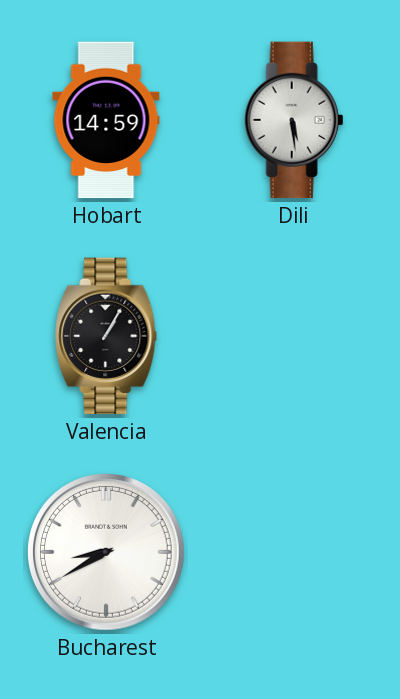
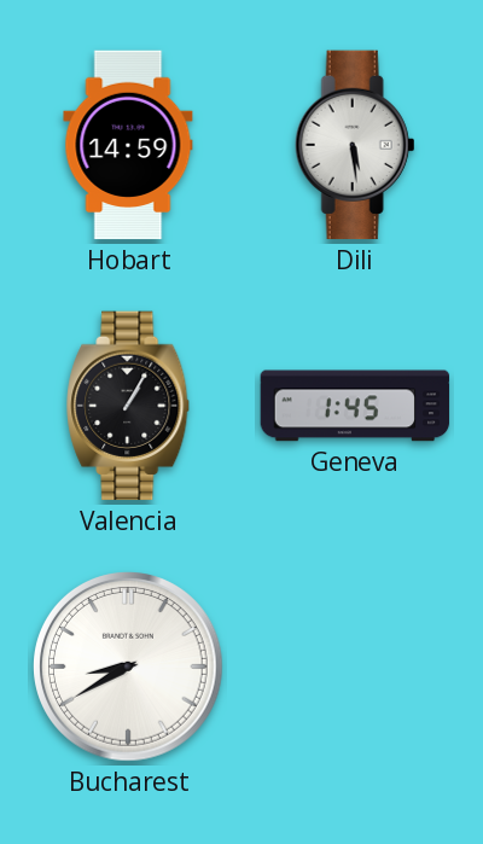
Geneva: none -> 1:45
